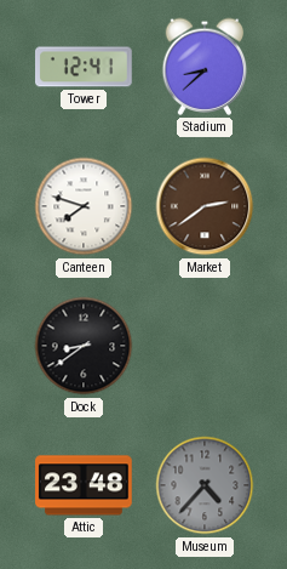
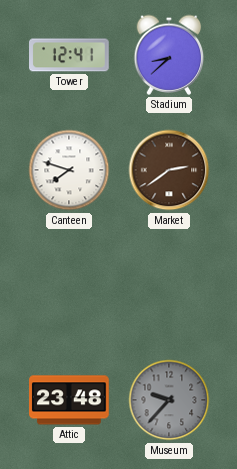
Dock: 8:39 -> none
Museum: 4:37 -> 9:37
